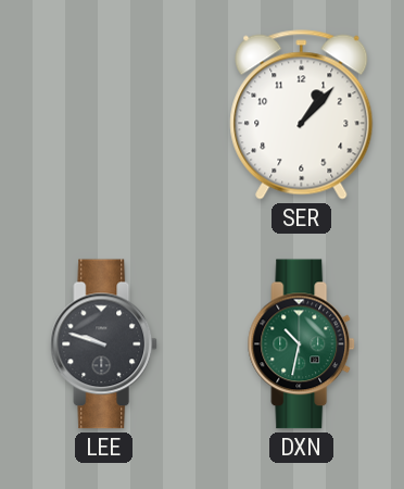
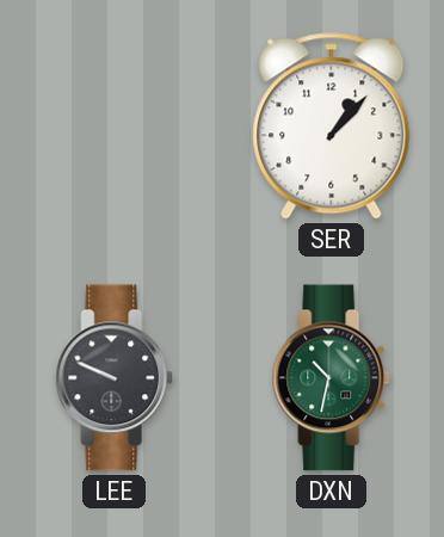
LEE: 9:48 -> 9:49
